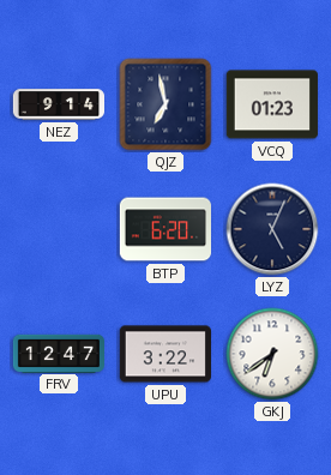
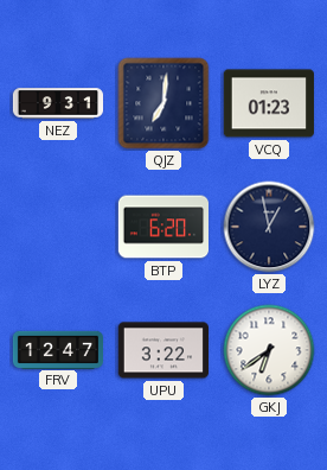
NEZ: 9:14 -> 9:31
QJZ: 6:58 -> 7:01
LYZ: 5:04 -> 12:58
